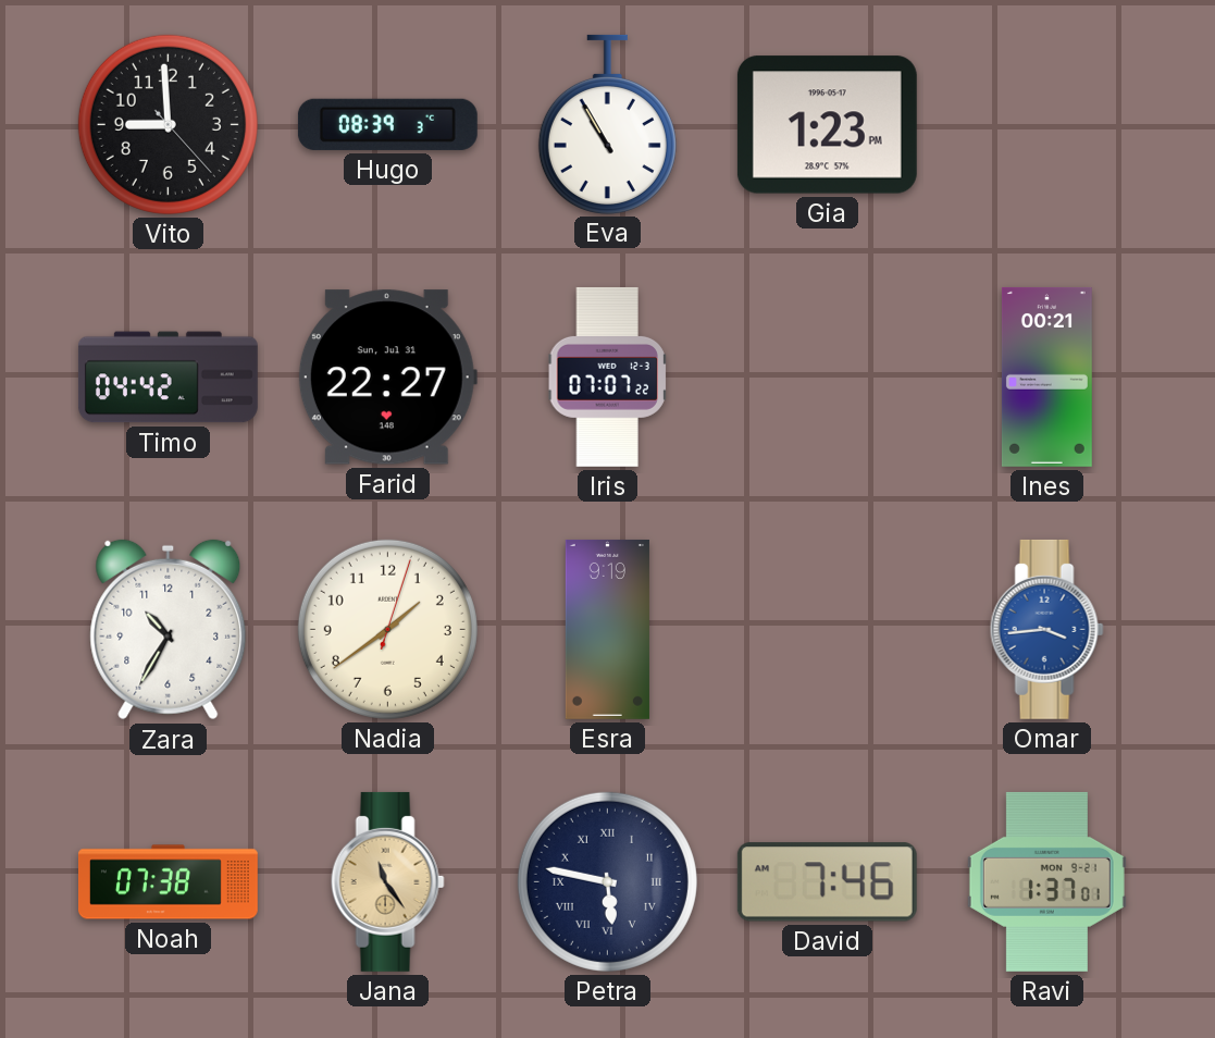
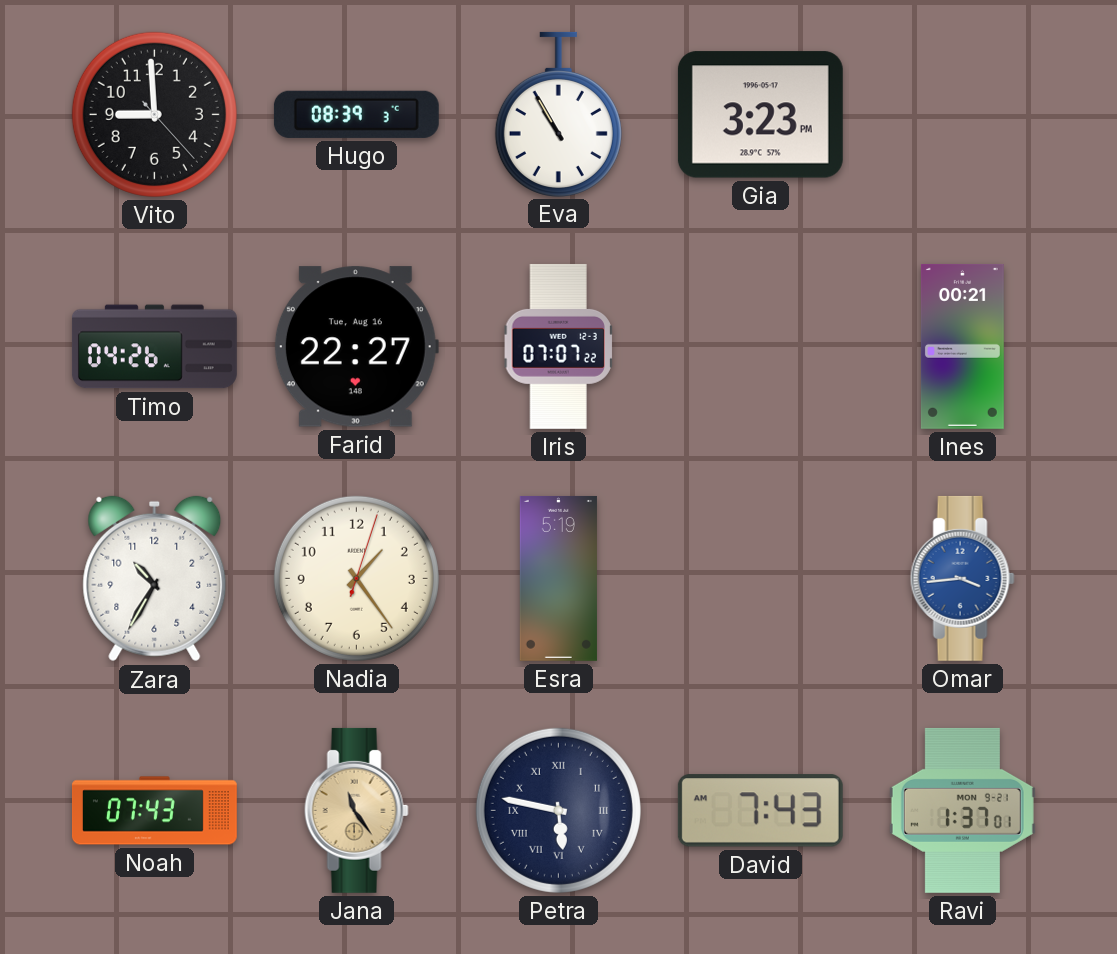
Gia: 1:23 -> 3:23
Timo: 04:42 -> 04:26
Farid date: Sun, Jul 31 -> Tue, Aug 16
Nadia: 1:39 -> 1:24
Esra: 9:19 -> 5:19
Noah: 07:38 -> 07:43
David: 7:46 -> 7:43
